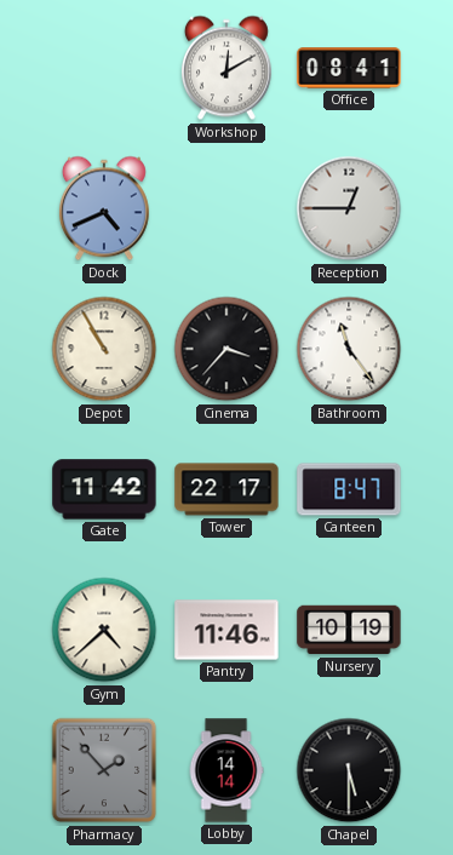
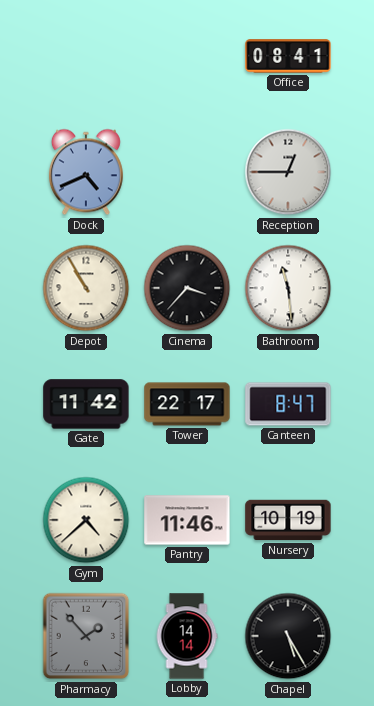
Workshop: 12:10 -> none
Bathroom: 11:24 -> 11:29
Chapel: 5:30 -> 5:25
